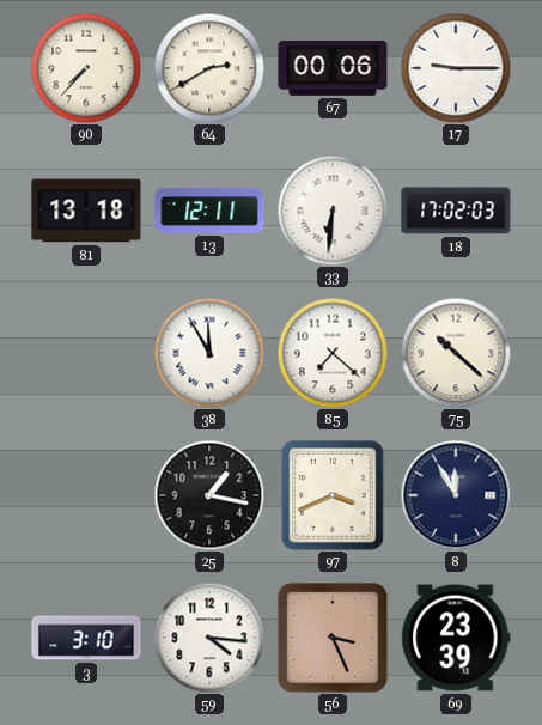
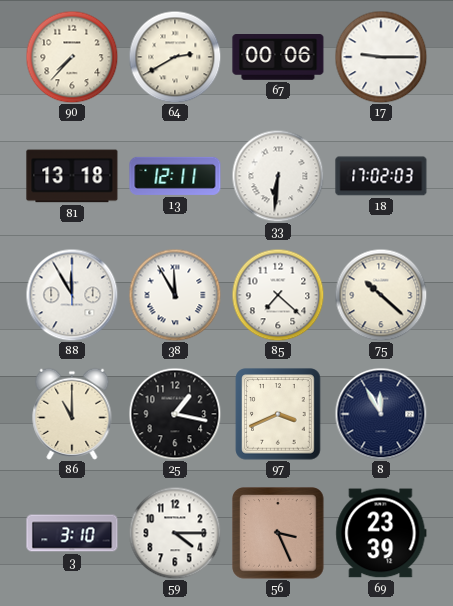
88: none -> 11:55
86: none -> 11:00
59: 4:16 -> 4:15
